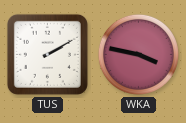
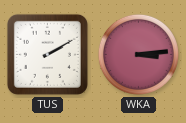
WKA: 3:47 -> 3:14
